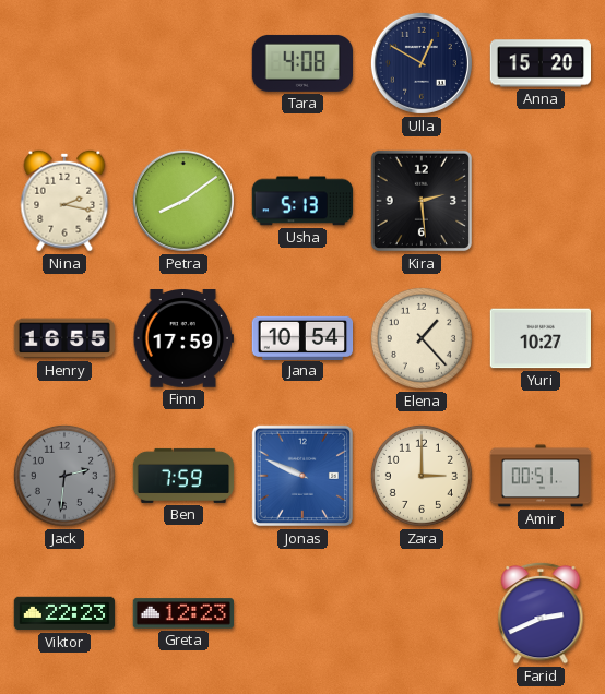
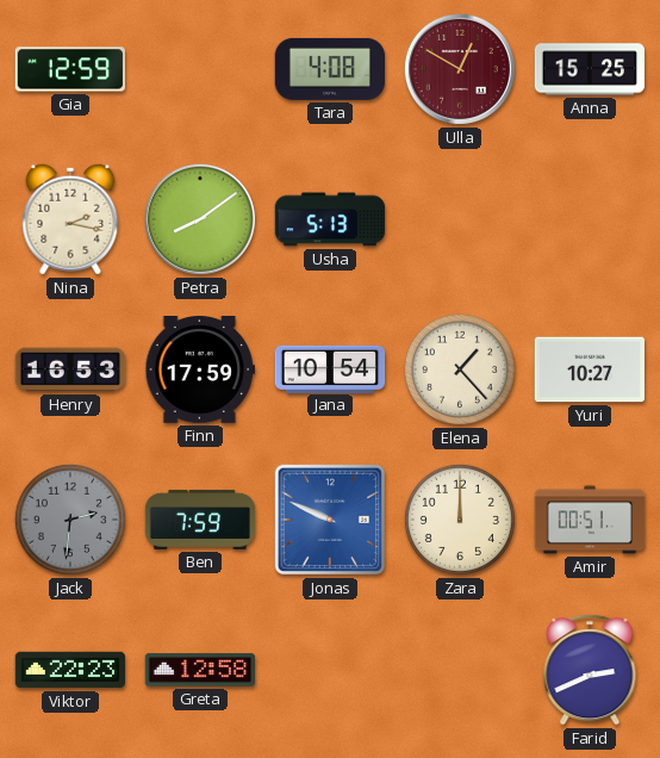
Gia: none -> 12:59
Ulla dial: navy -> burgundy
Anna: 15:20 -> 15:25
Kira: 2:29 -> none
Henry: 16:55 -> 16:53
Zara: 3:00 -> 12:00
Greta: 12:23 -> 12:58
